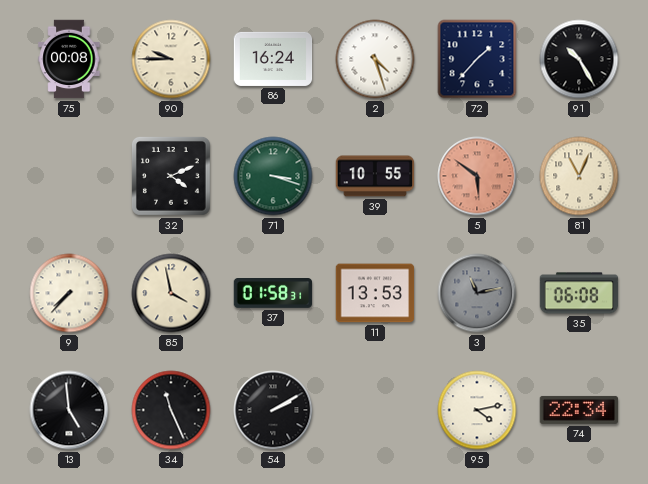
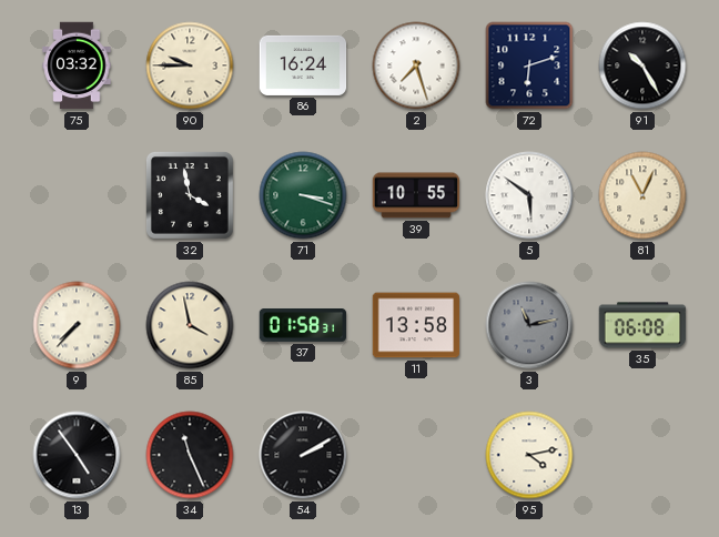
75: 00:08 -> 03:32
2: 4:27 -> 7:27
72: 1:37 -> 6:12
32: 4:11 -> 3:58
5 dial: salmon -> white
11: 13:53 -> 13:58
13: 4:59 -> 4:54
74: 22:34 -> none
